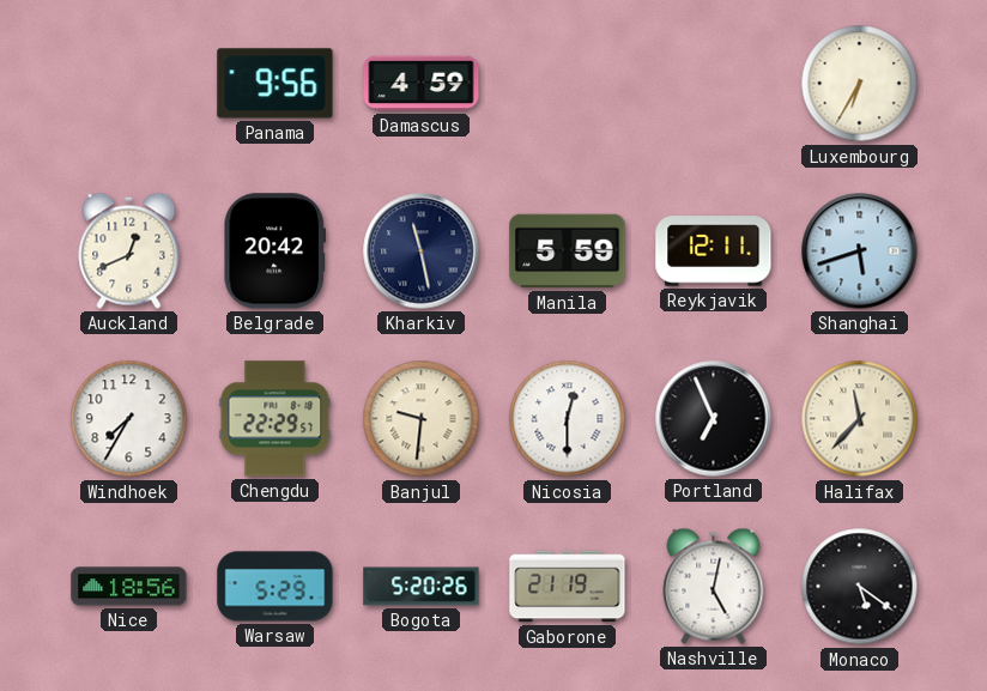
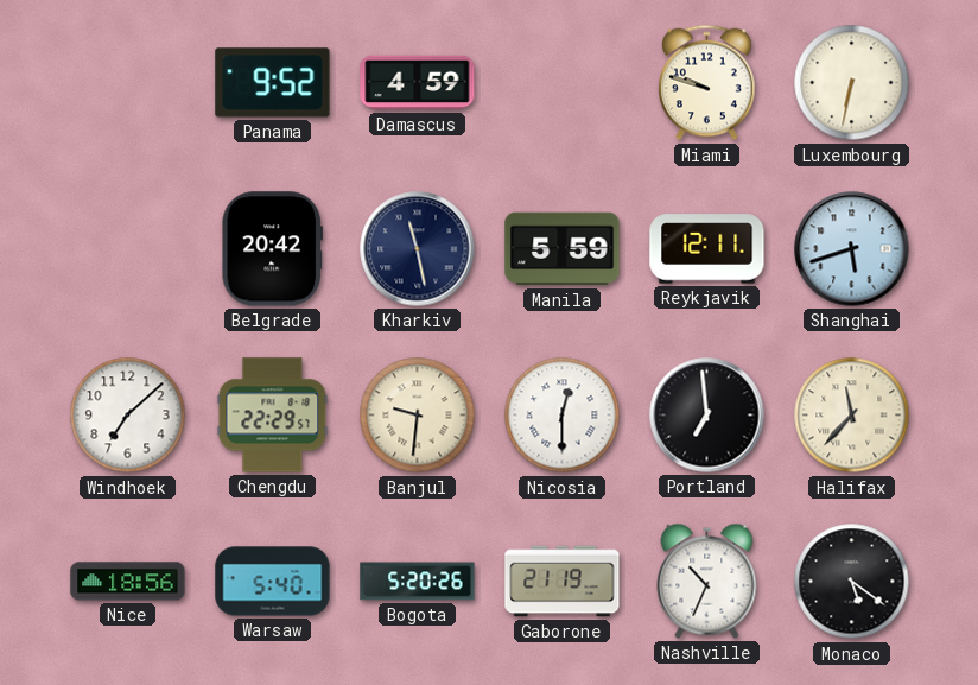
Panama: 9:56 -> 9:52
Miami: none -> 9:48
Luxembourg: 6:35 -> 6:32
Auckland: 12:41 -> none
Windhoek: 7:35 -> 7:08
Portland: 6:56 -> 6:59
Warsaw: 5:29 -> 5:40
Nashville: 5:02 -> 10:34
